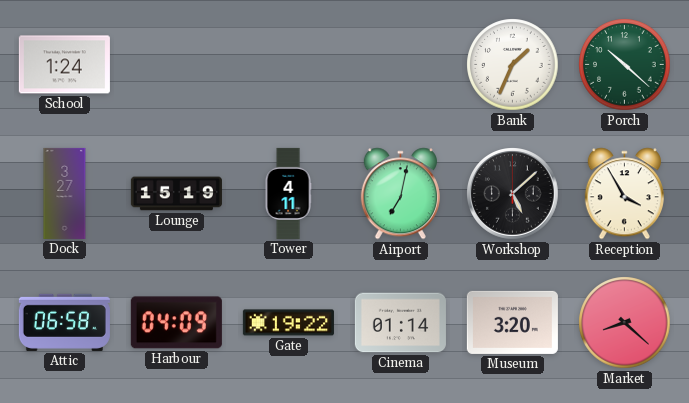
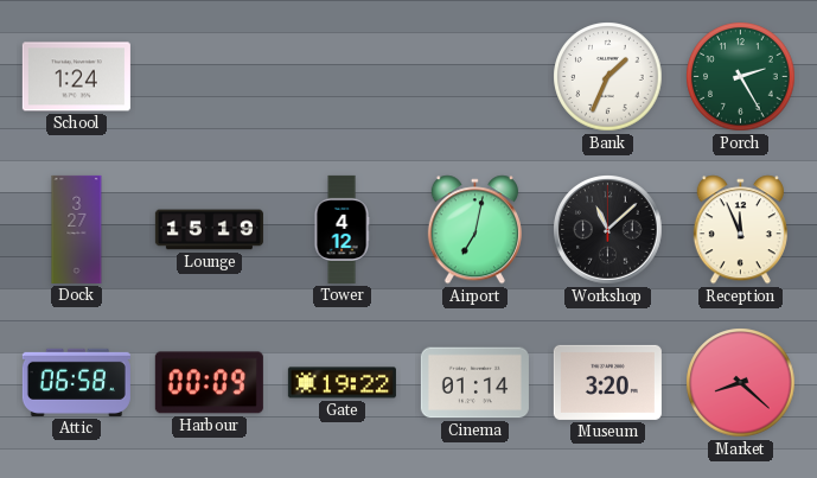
Porch: 10:22 -> 2:25
Tower: 4:11 -> 4:12
Workshop: 5:08 -> 11:08
Reception: 3:55 -> 11:56
Harbour: 04:09 -> 00:09
